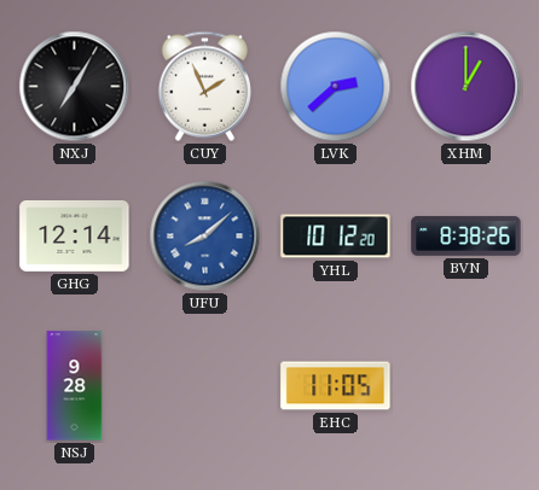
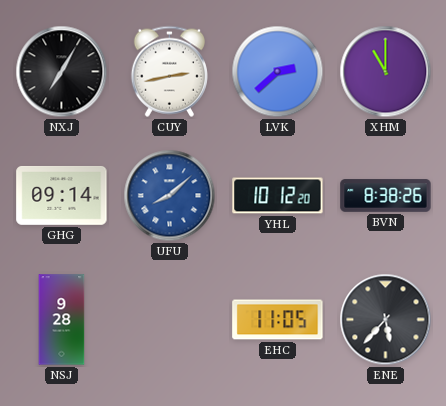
CUY: 1:56 -> 2:43
XHM: 1:00 -> 11:00
GHG: 12:14 -> 09:14
ENE: none -> 5:37
